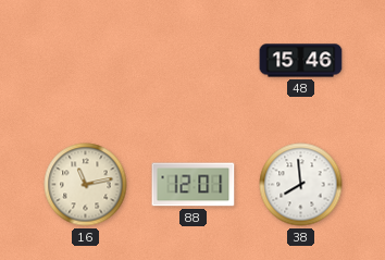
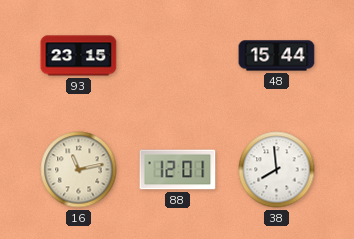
93: none -> 23:15
48: 15:46 -> 15:44
